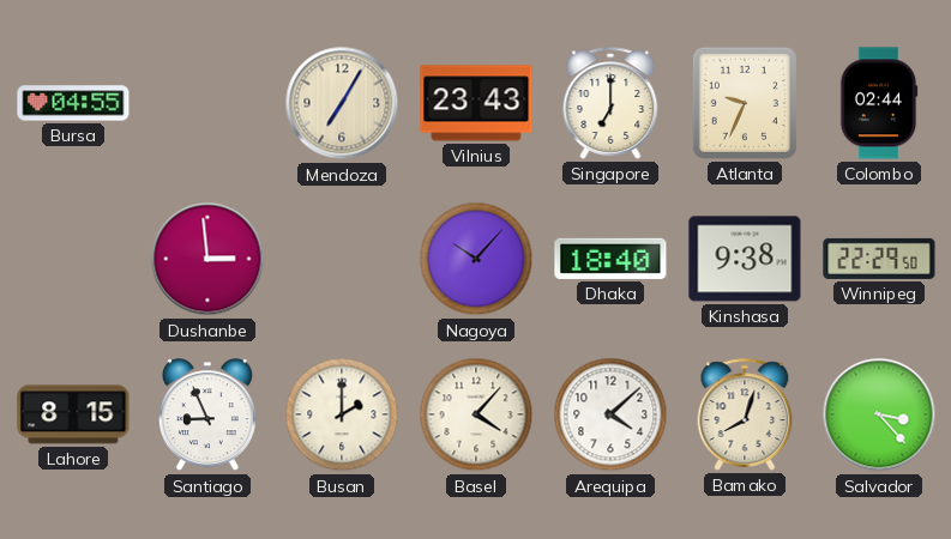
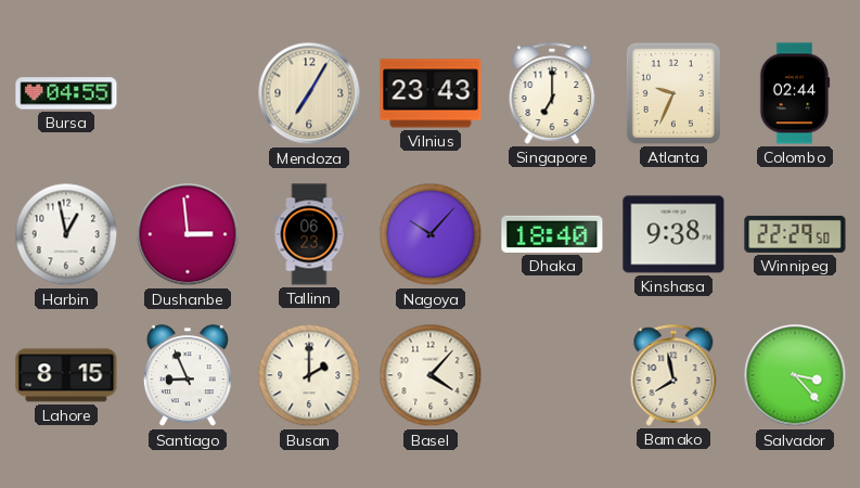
Harbin: none -> 12:58
Tallinn: none -> 06:23
Arequipa: 4:08 -> none
Bamako: 8:03 -> 7:58
